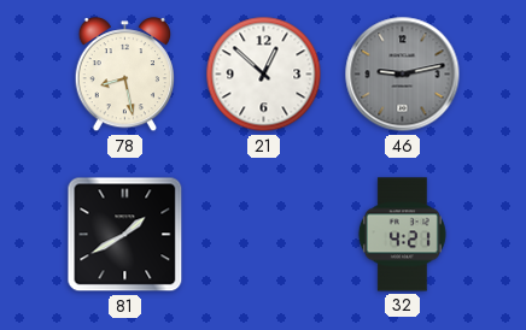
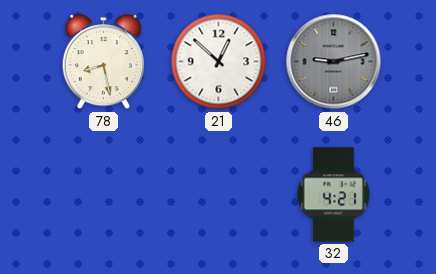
81: 1:40 -> none
